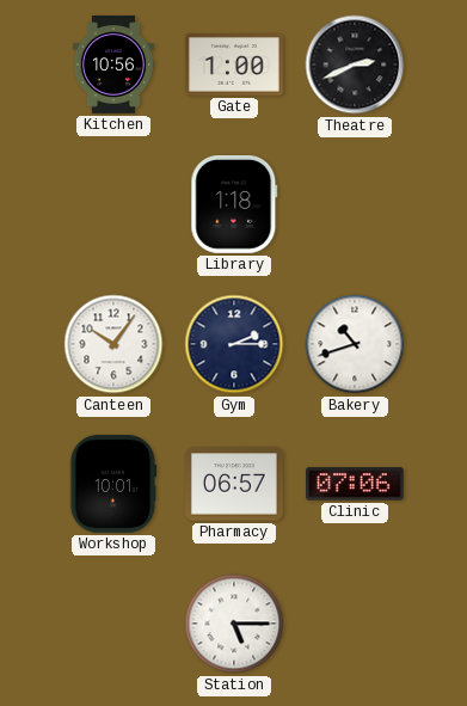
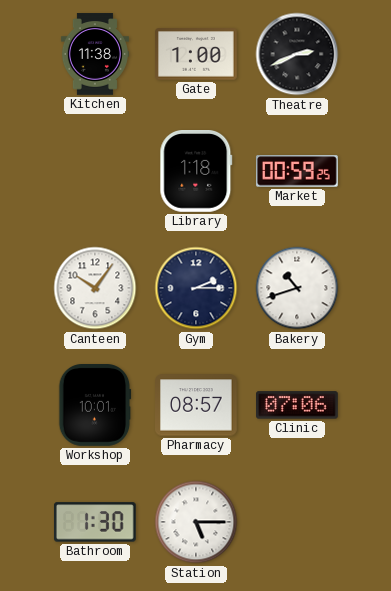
Kitchen: 10:56 -> 11:38
Market: none -> 00:59
Pharmacy: 06:57 -> 08:57
Bathroom: none -> 1:30
